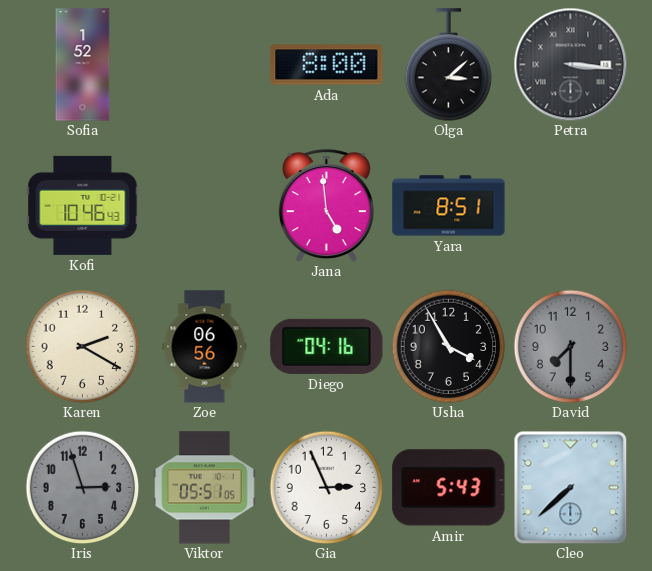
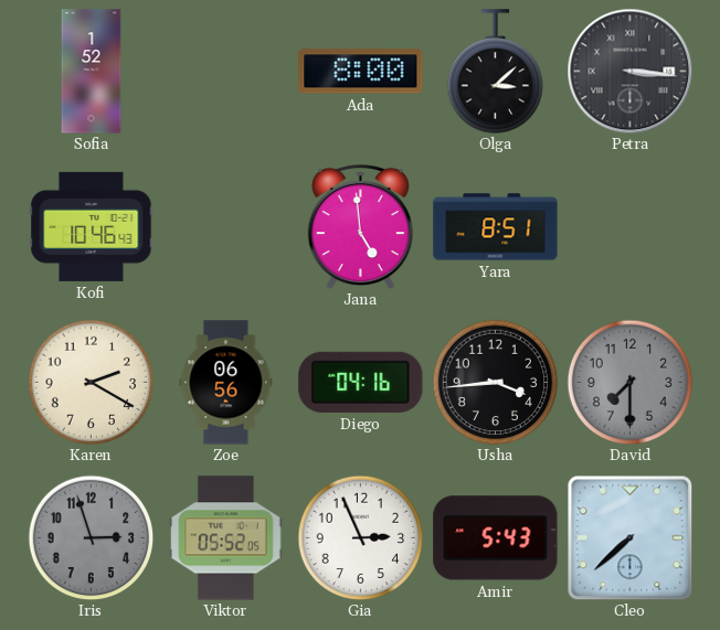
Usha: 3:55 -> 3:44
Viktor: 05:51 -> 05:52
